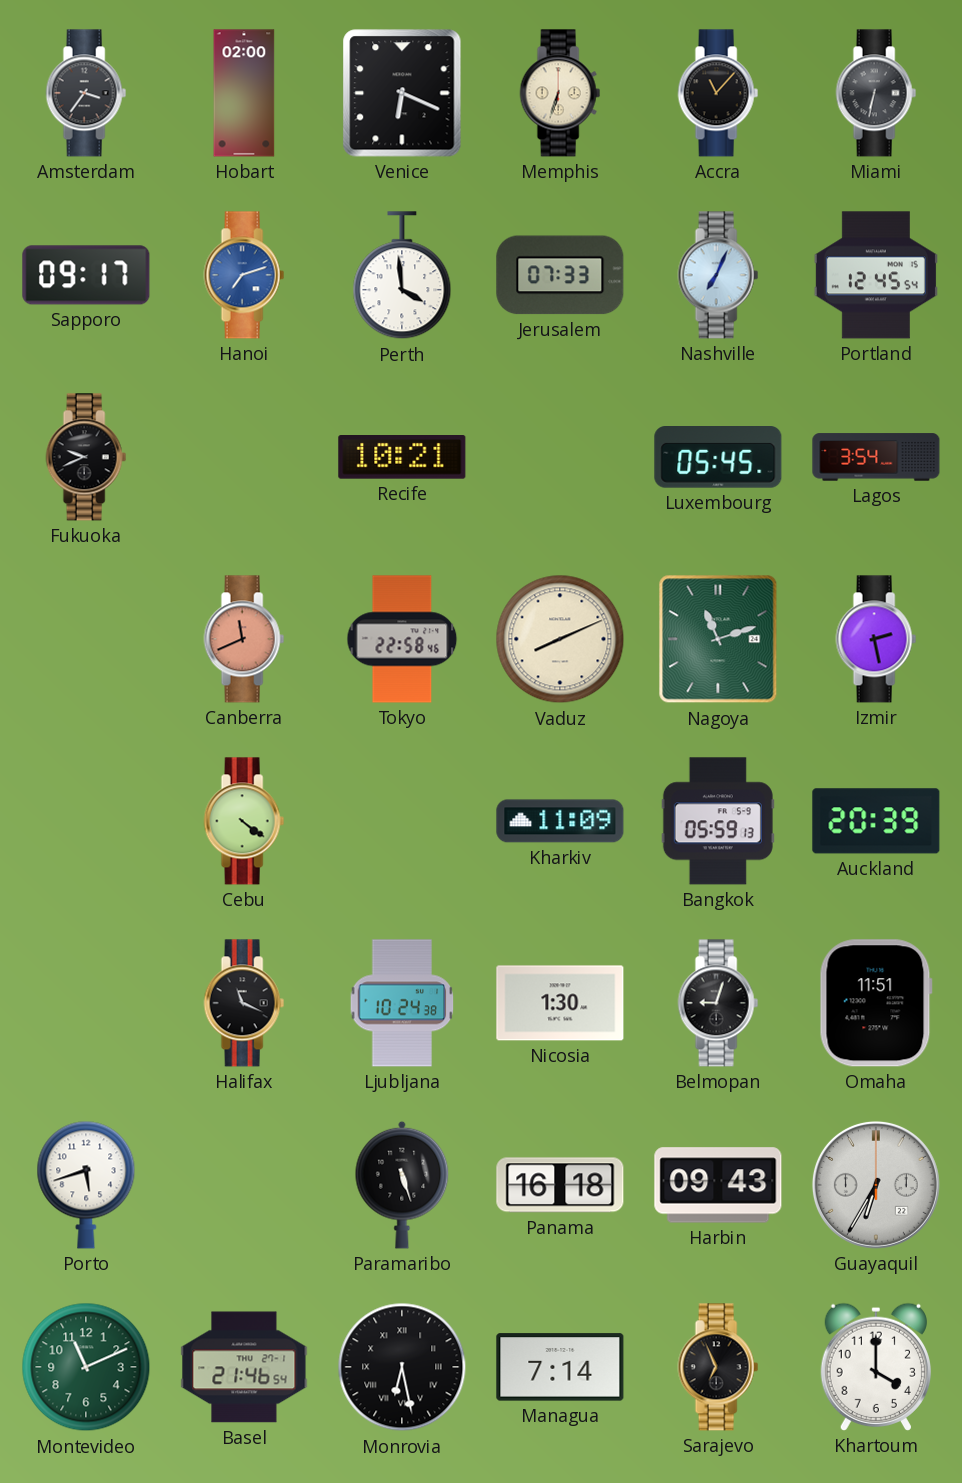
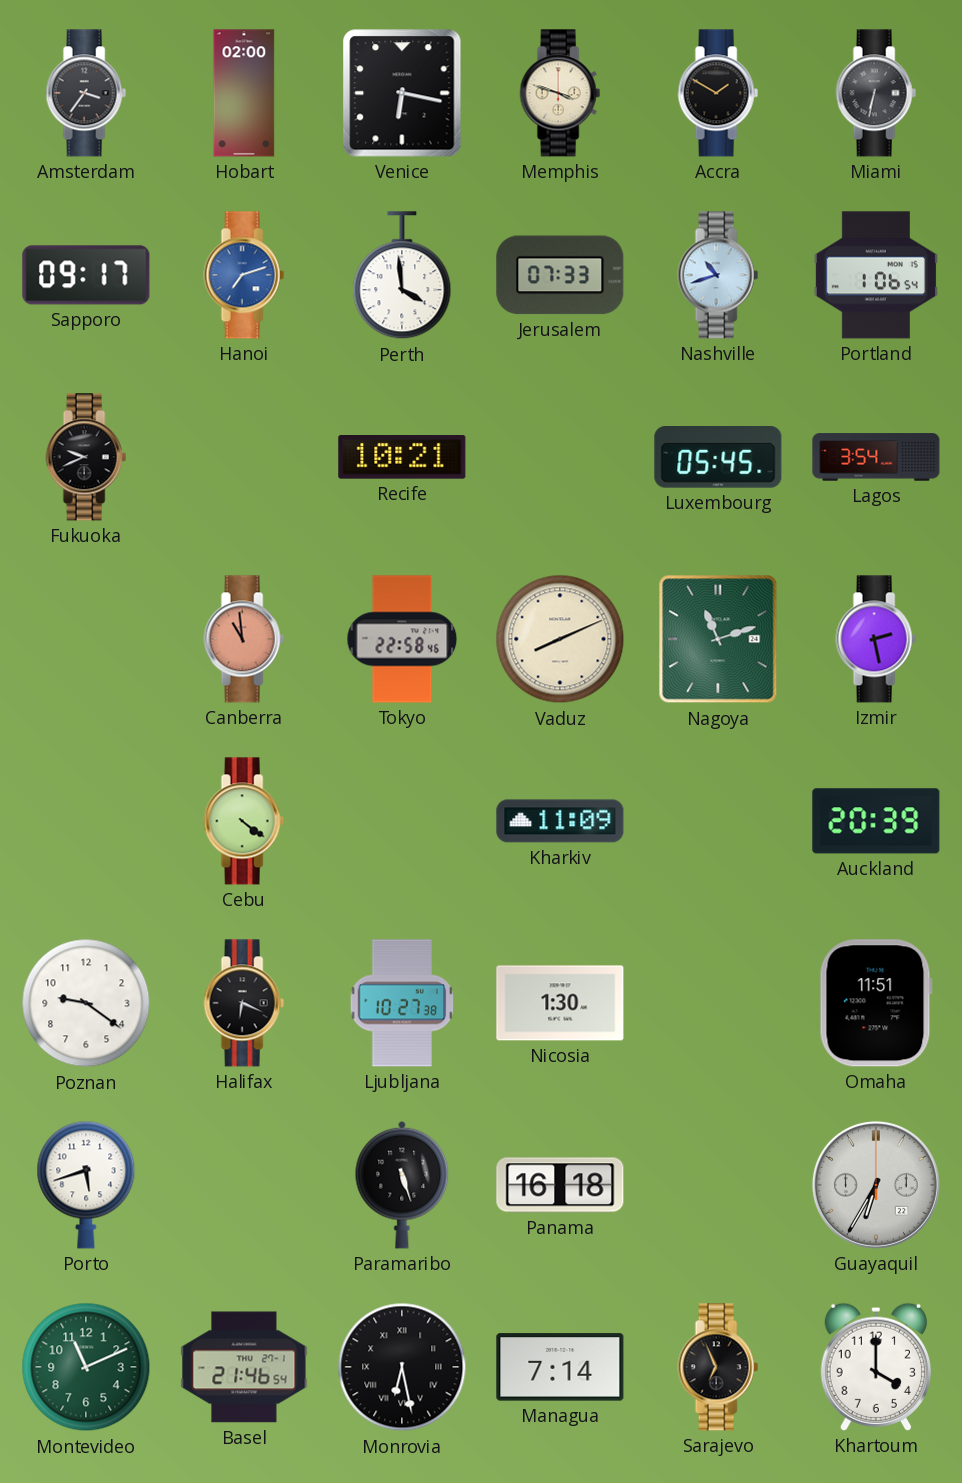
Venice: 6:19 -> 6:17
Memphis: 6:33 -> 3:48
Accra: 11:07 -> 1:50
Nashville: 7:04 -> 10:42
Portland: 12:45 -> 1:06
Canberra: 11:41 -> 10:59
Bangkok: 05:59 -> none
Poznan: none -> 9:21
Halifax: 11:19 -> 6:19
Ljubljana: 10:24 -> 10:27
Belmopan: 9:03 -> none
Harbin: 09:43 -> none
